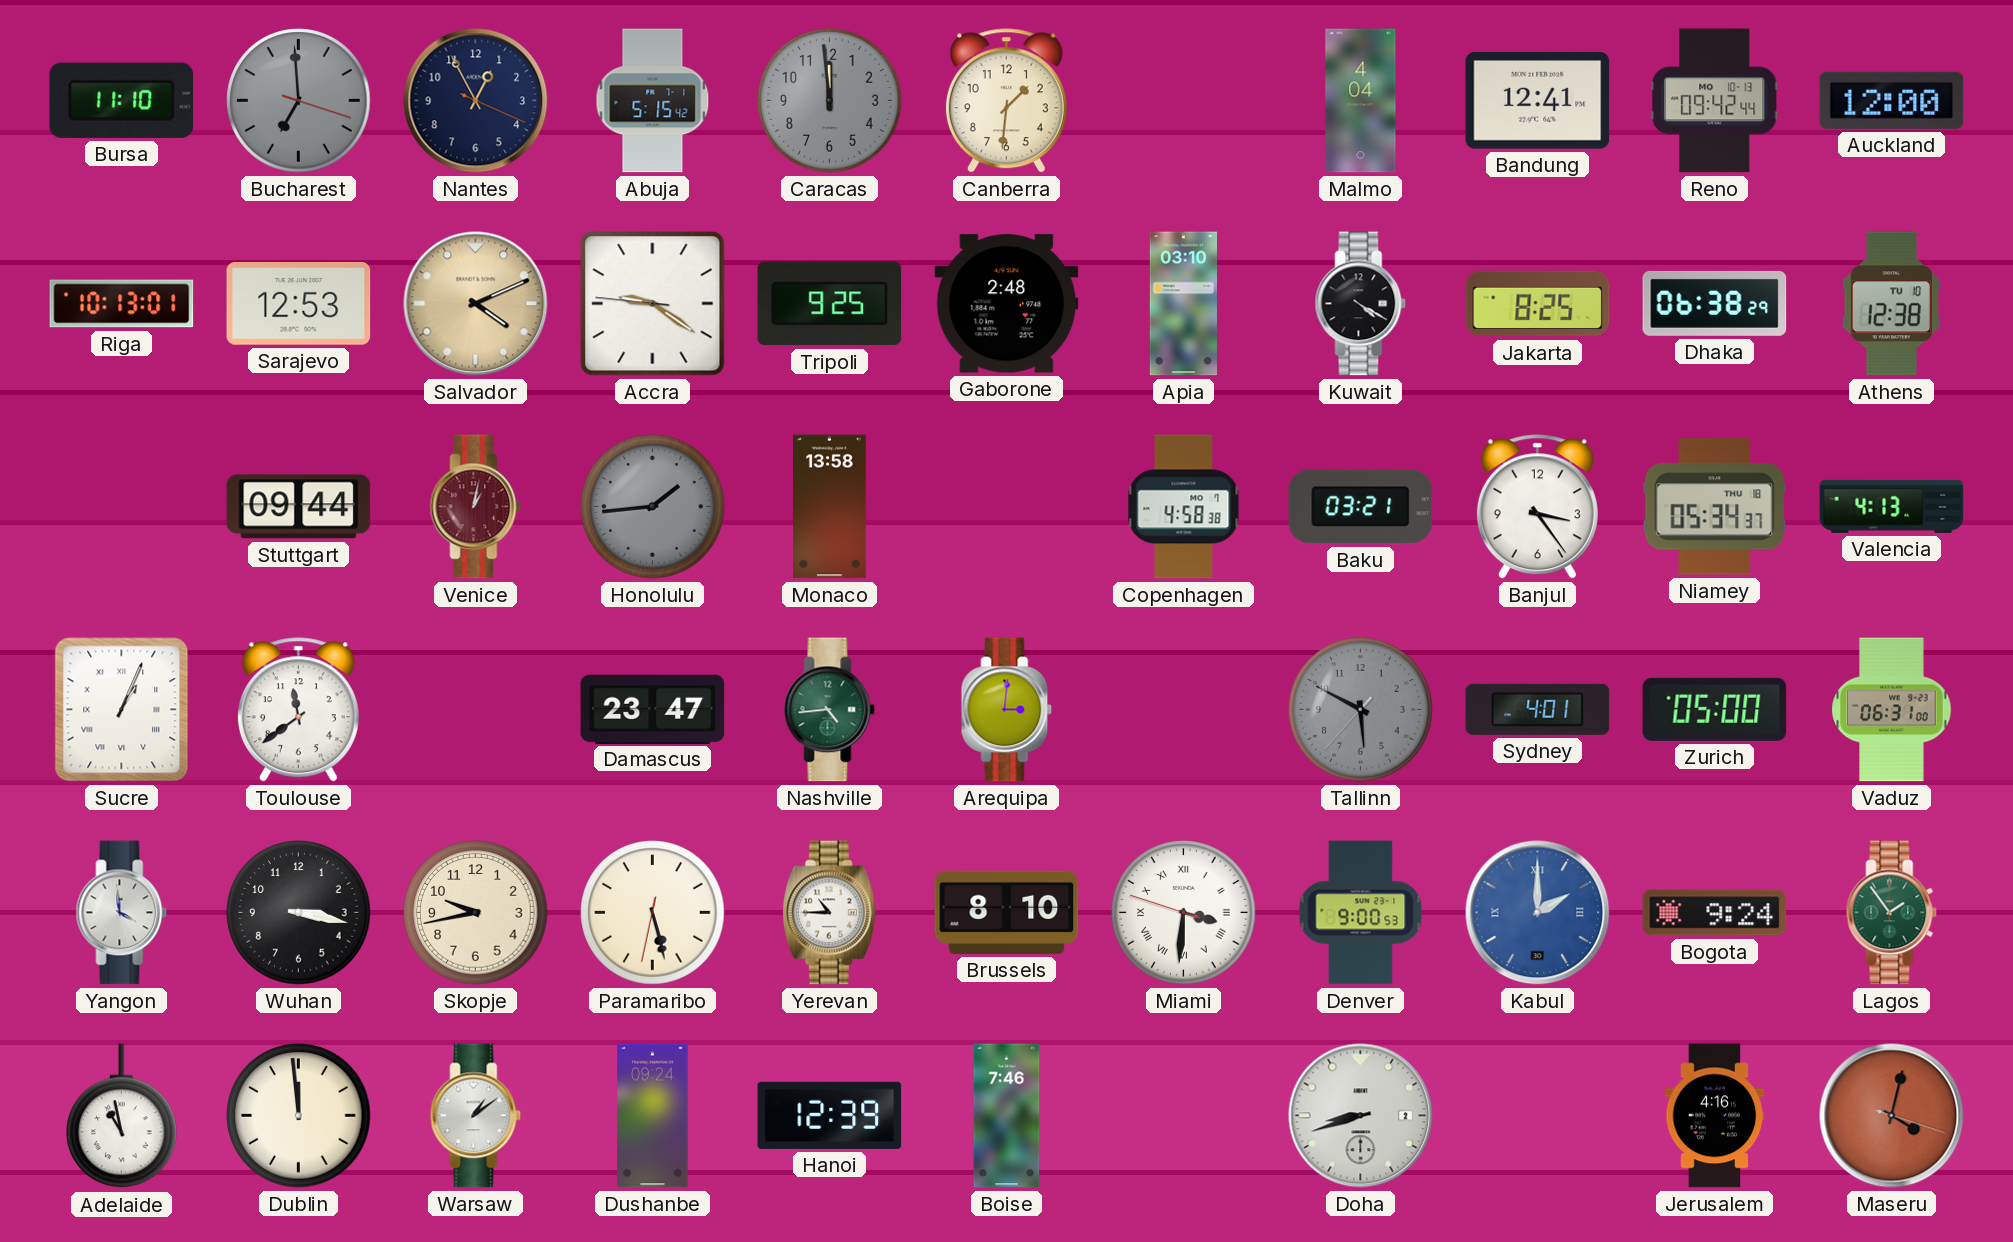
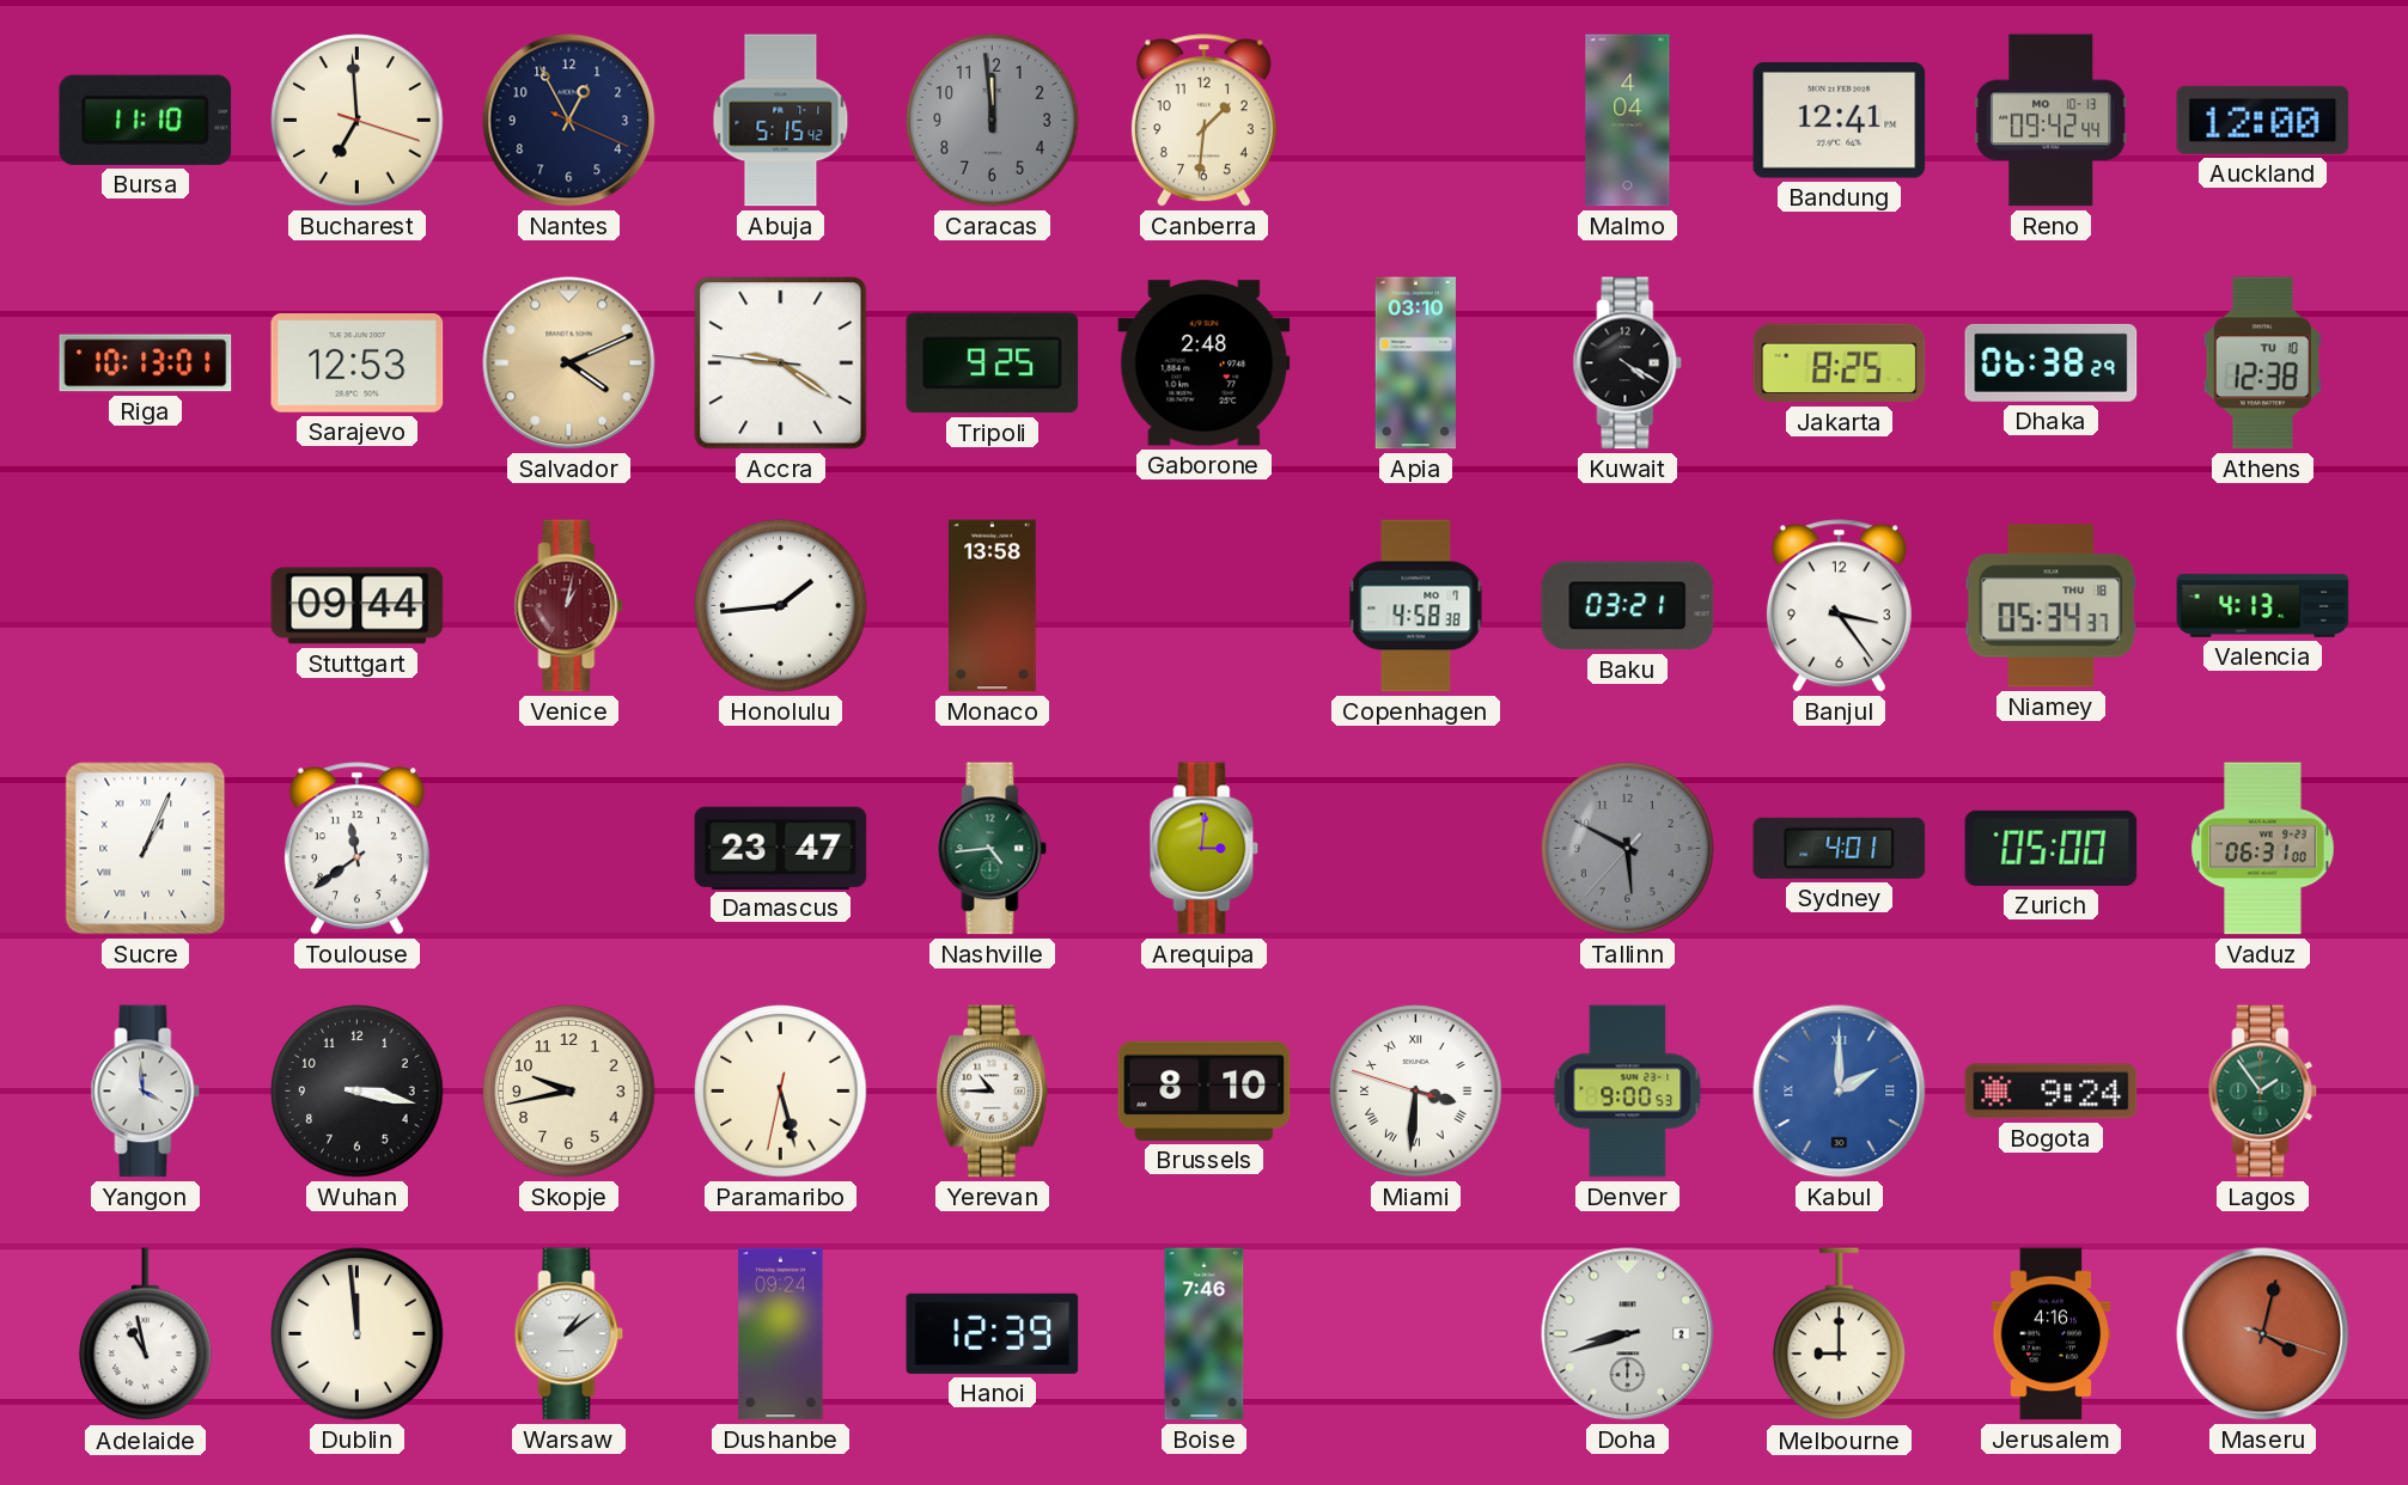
Bucharest dial: grey -> cream
Honolulu dial: grey -> white
Melbourne: none -> 9:00
